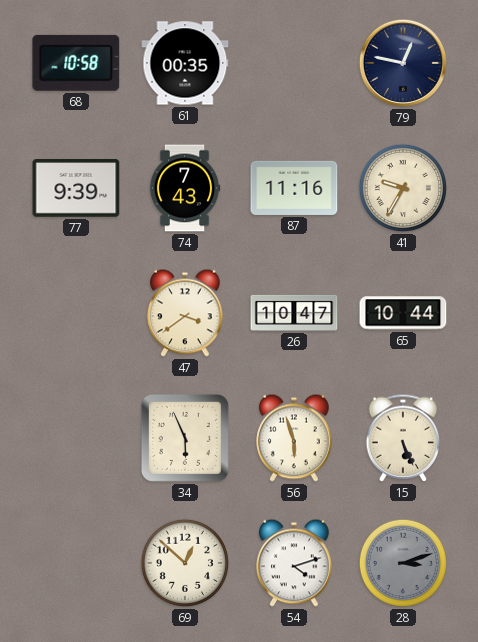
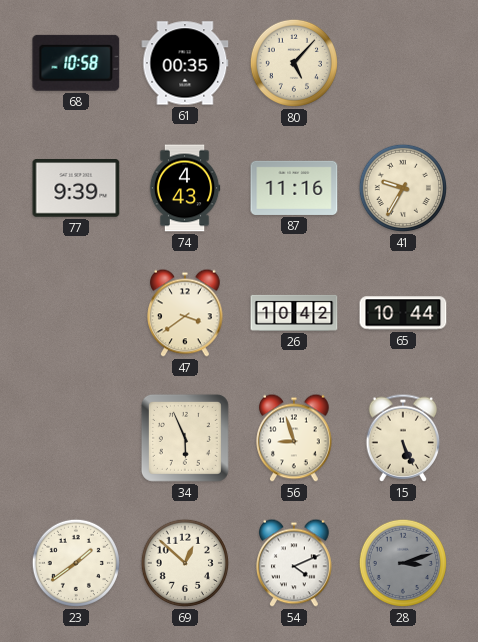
80: none -> 5:07
79: 12:47 -> none
74: 7:43 -> 4:43
26: 10:47 -> 10:42
56: 5:57 -> 8:57
23: none -> 1:39
54: 4:12 -> 4:11
